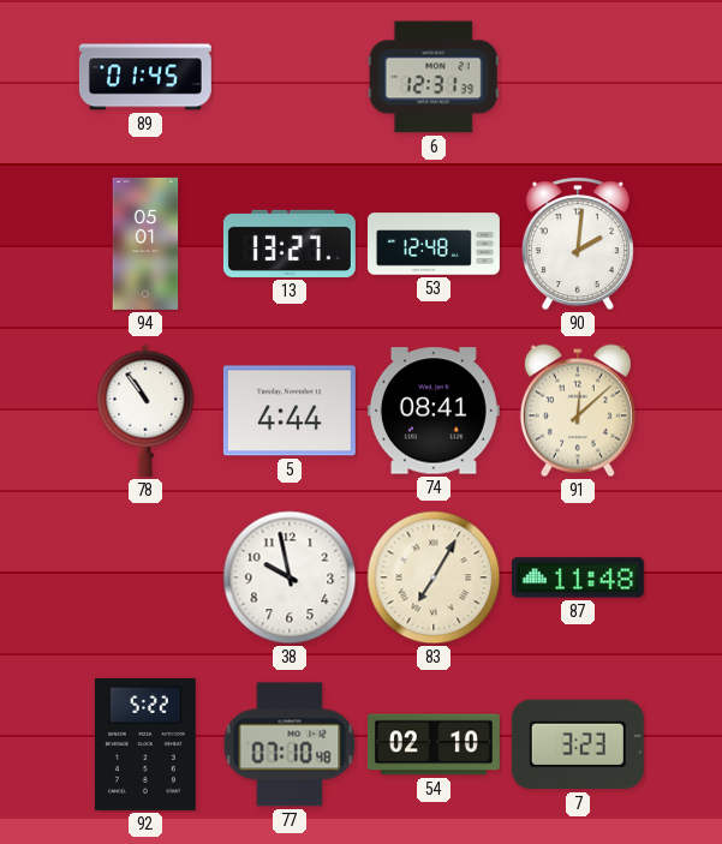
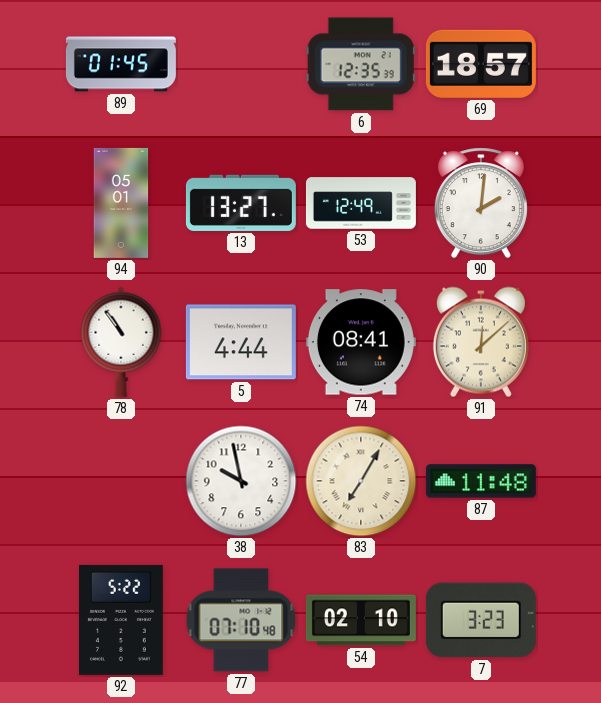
6: 12:31 -> 12:35
69: none -> 18:57
53: 12:48 -> 12:49
